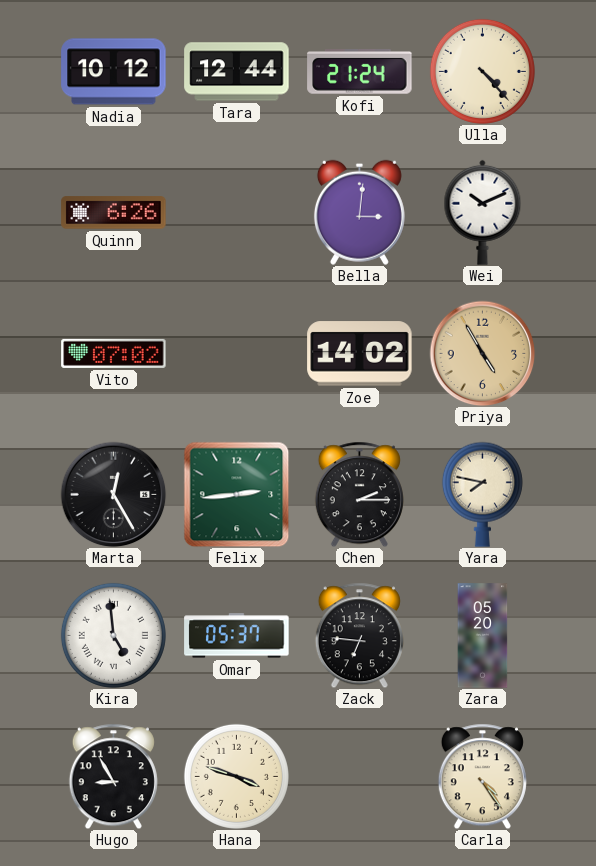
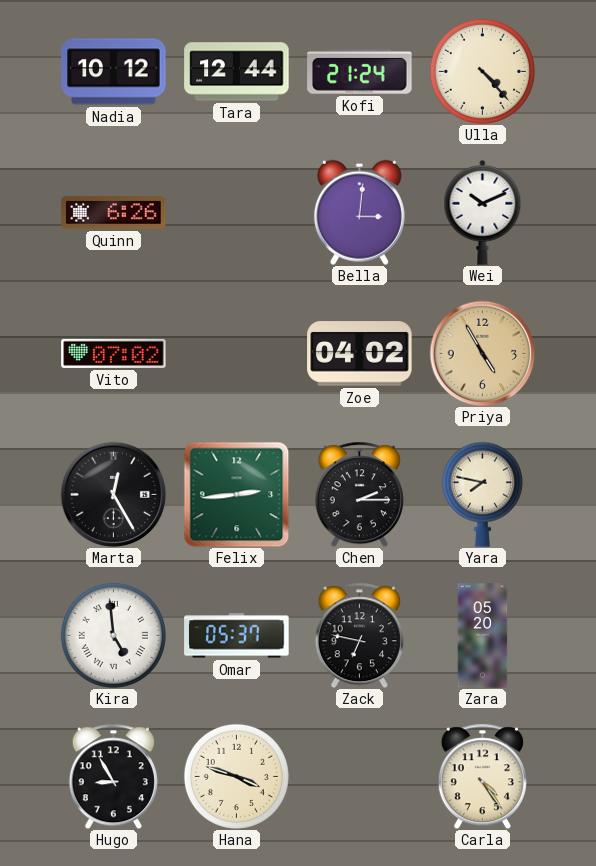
Zoe: 14:02 -> 04:02
Zack: 6:46 -> 6:47
